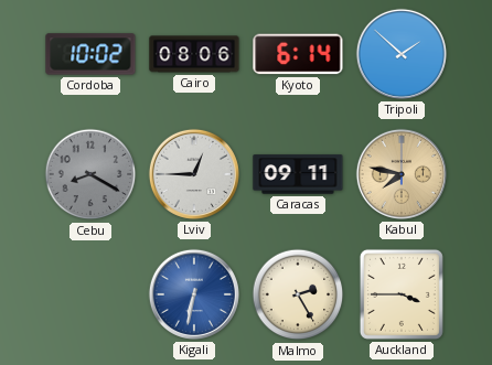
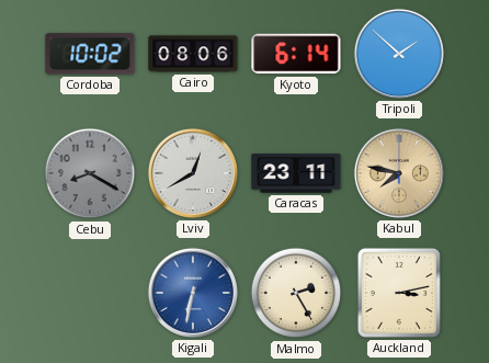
Lviv: 12:45 -> 12:40
Caracas: 09:11 -> 23:11
Auckland: 3:45 -> 3:13
